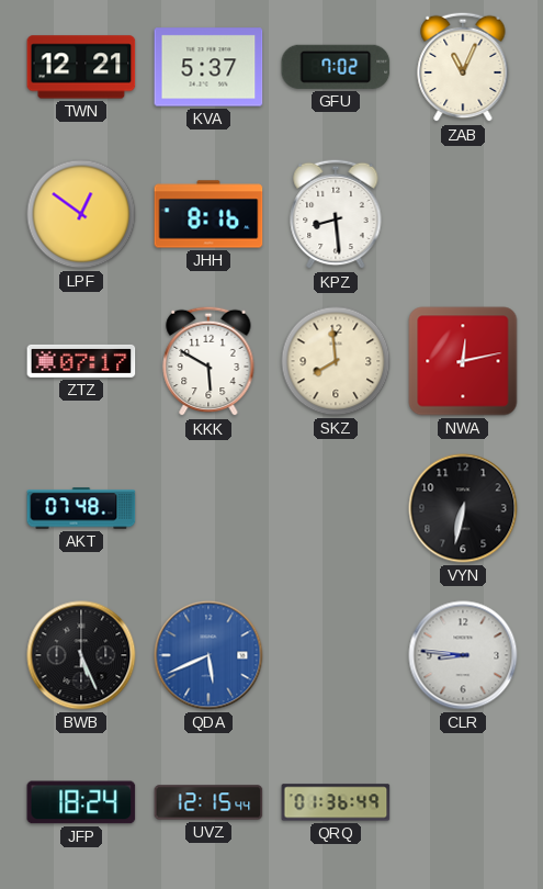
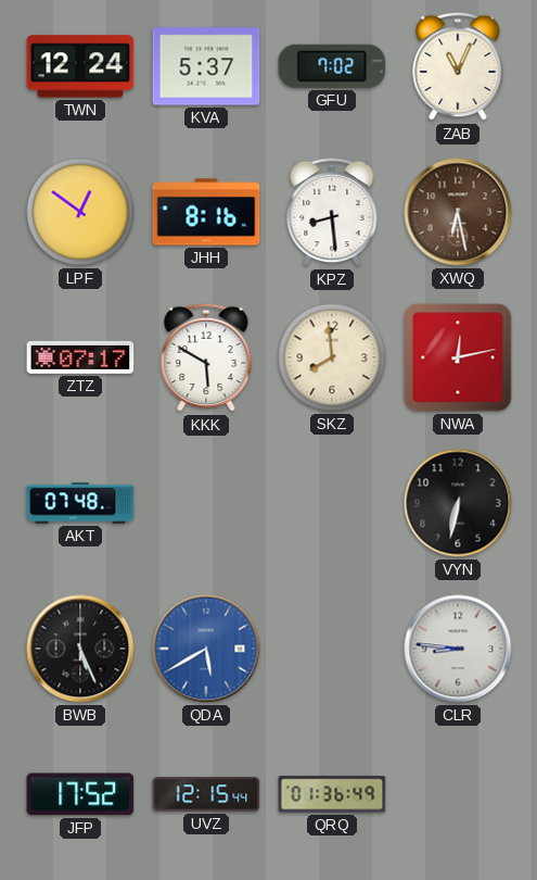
TWN: 12:21 -> 12:24
XWQ: none -> 6:28
QDA: 5:41 -> 5:40
JFP: 18:24 -> 17:52
